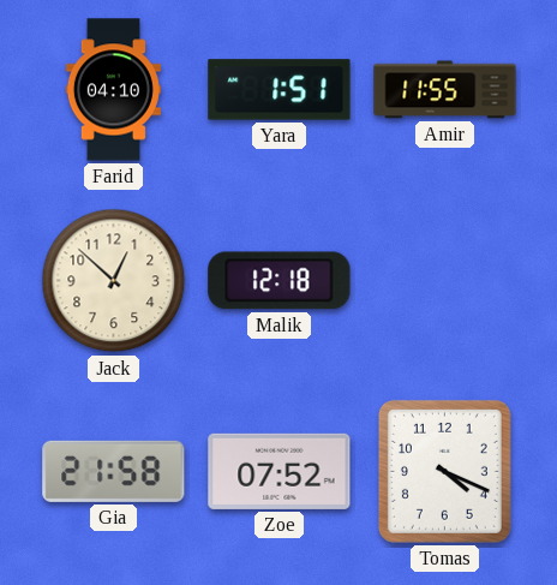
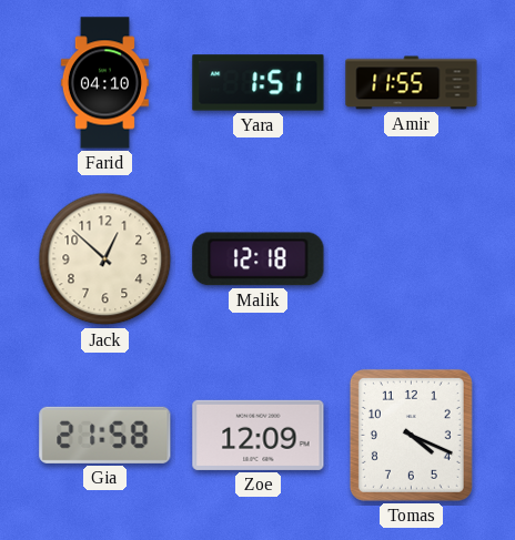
Zoe: 07:52 -> 12:09
